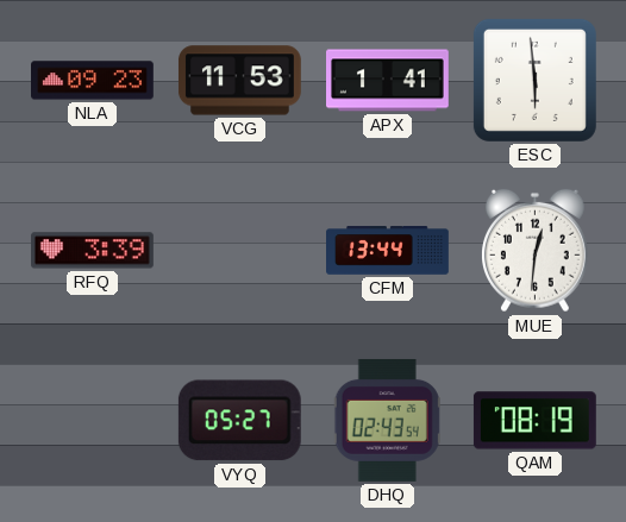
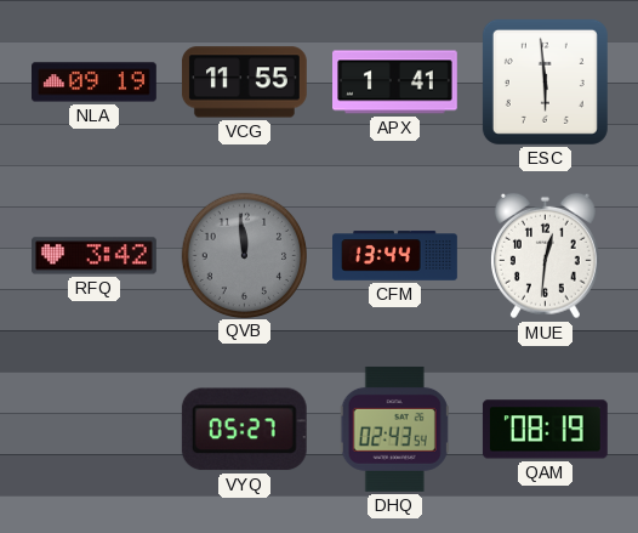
NLA: 09:23 -> 09:19
VCG: 11:53 -> 11:55
RFQ: 3:39 -> 3:42
QVB: none -> 11:59
